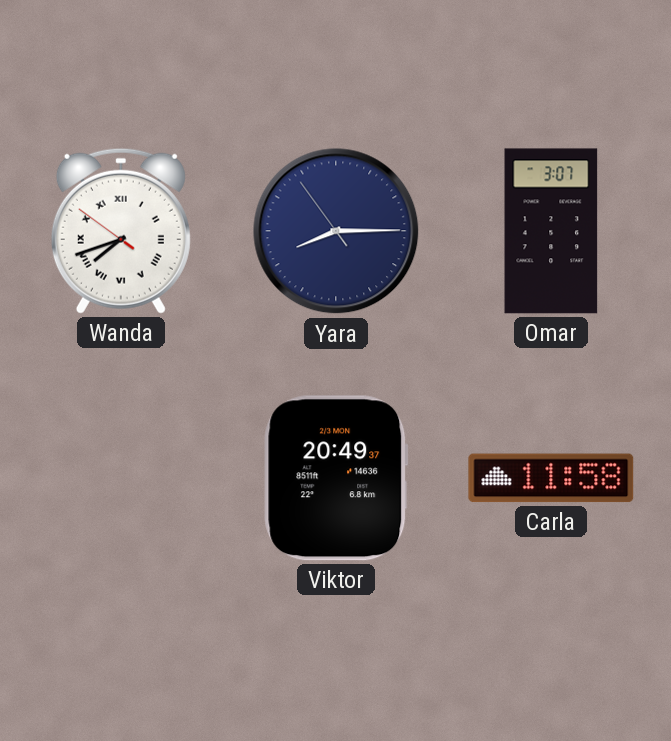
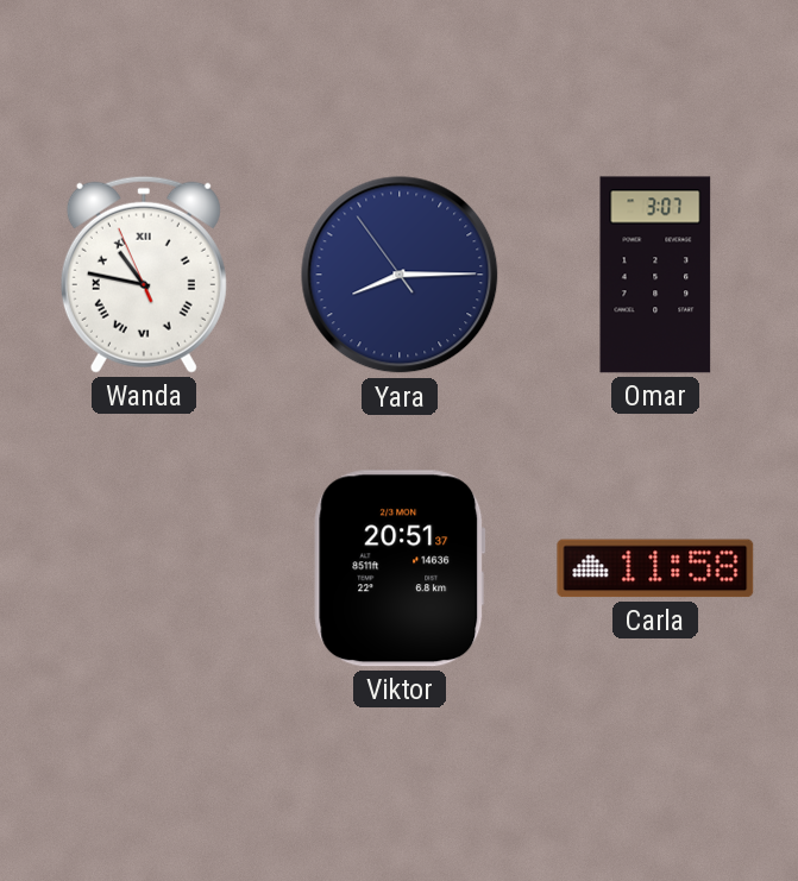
Wanda: 7:41 -> 10:46
Viktor: 20:49 -> 20:51
